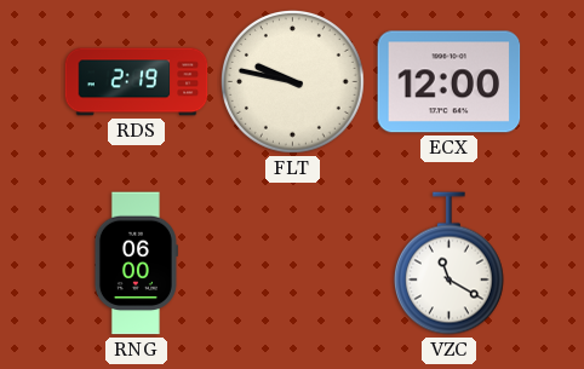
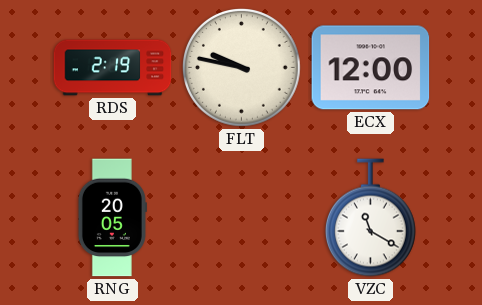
RNG: 06:00 -> 20:05
